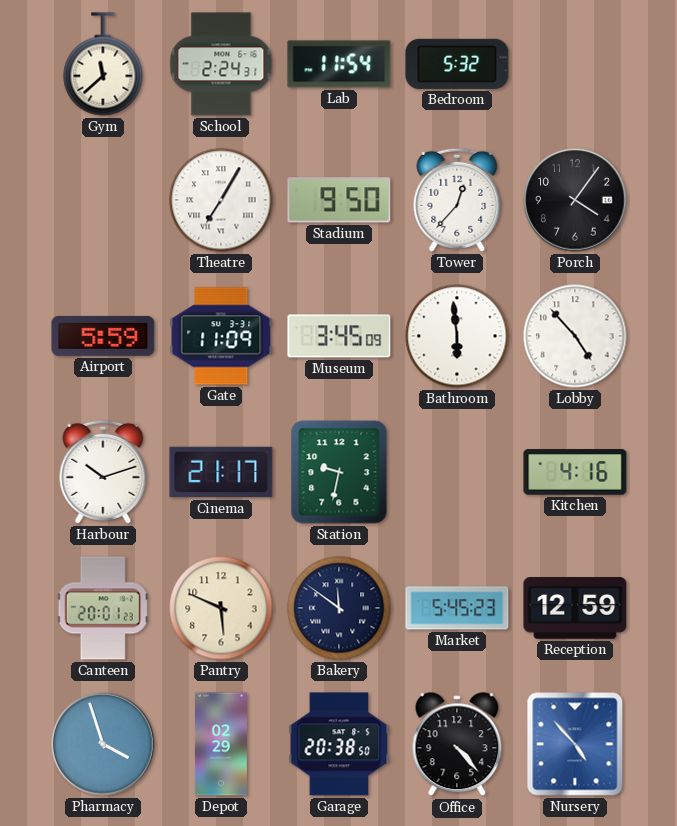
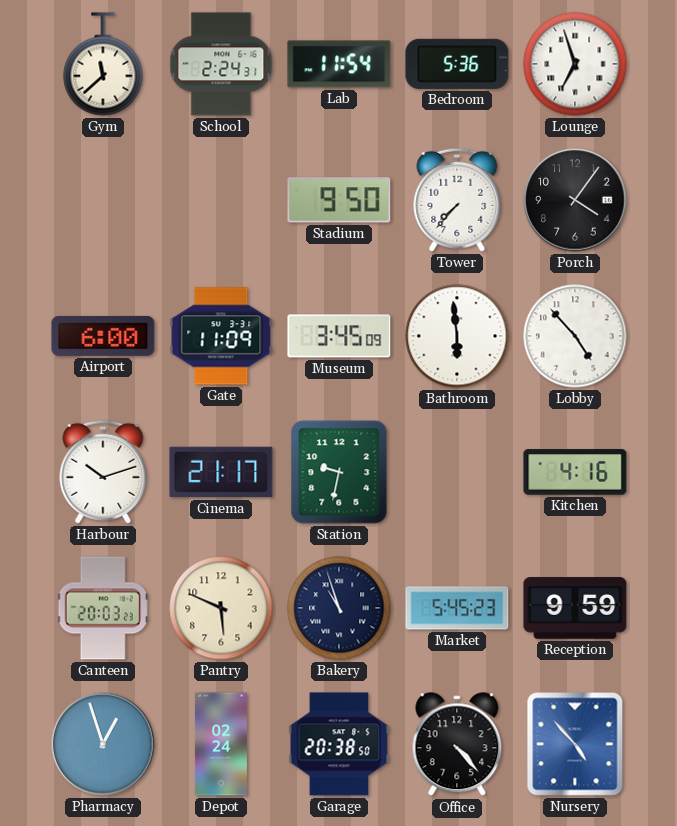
Bedroom: 5:32 -> 5:36
Lounge: none -> 6:57
Theatre: 7:05 -> none
Tower: 12:37 -> 7:37
Airport: 5:59 -> 6:00
Canteen: 20:01 -> 20:03
Bakery: 11:51 -> 10:57
Reception: 12:59 -> 9:59
Pharmacy: 3:57 -> 12:57
Depot: 02:29 -> 02:24
